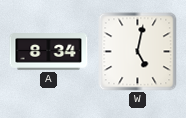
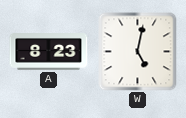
A: 8:34 -> 8:23
